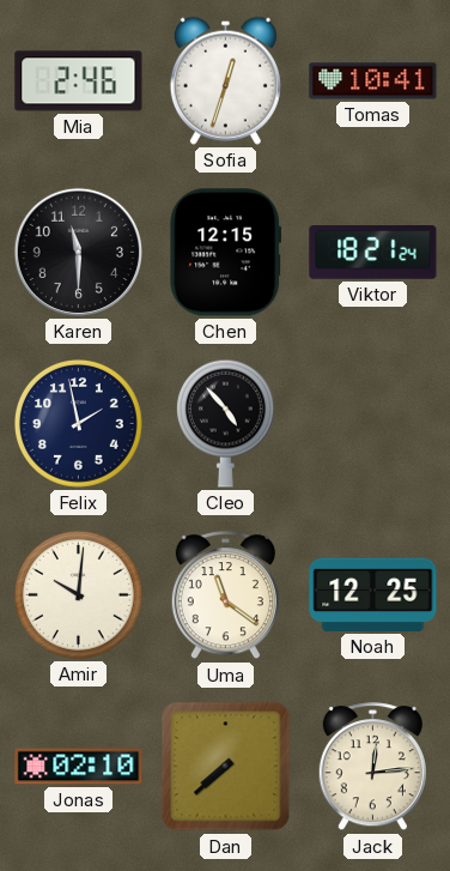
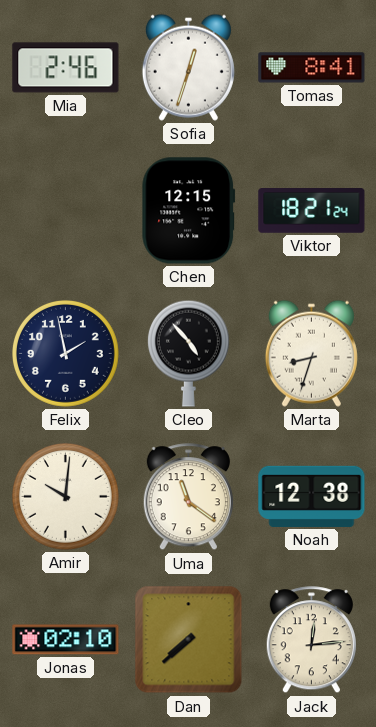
Tomas: 10:41 -> 8:41
Karen: 11:30 -> none
Marta: none -> 8:33
Noah: 12:25 -> 12:38
